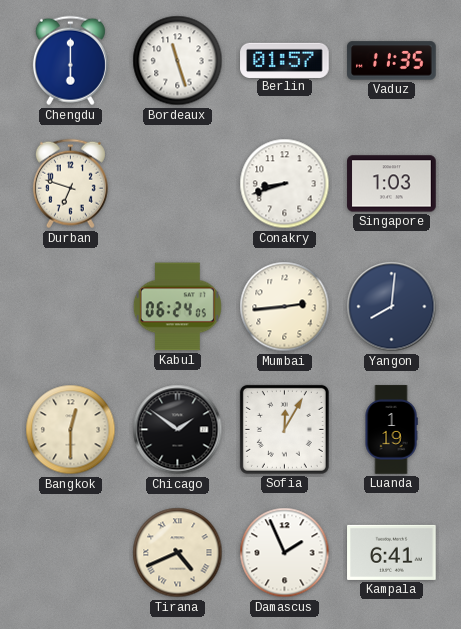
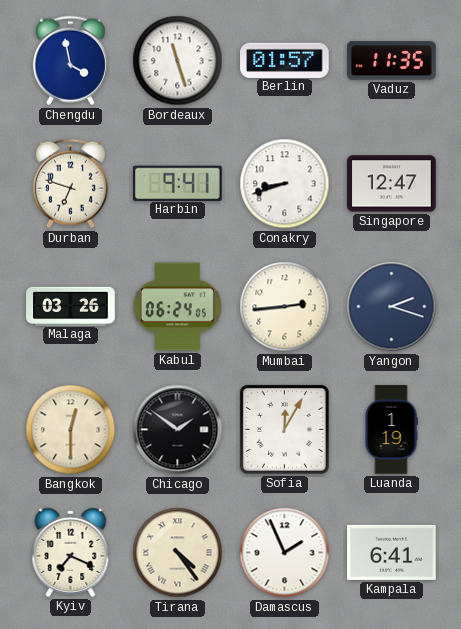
Chengdu: 6:00 -> 3:58
Harbin: none -> 9:41
Singapore: 1:03 -> 12:47
Malaga: none -> 03:26
Yangon: 8:01 -> 2:18
Kyiv: none -> 7:19
Tirana: 4:41 -> 4:24
